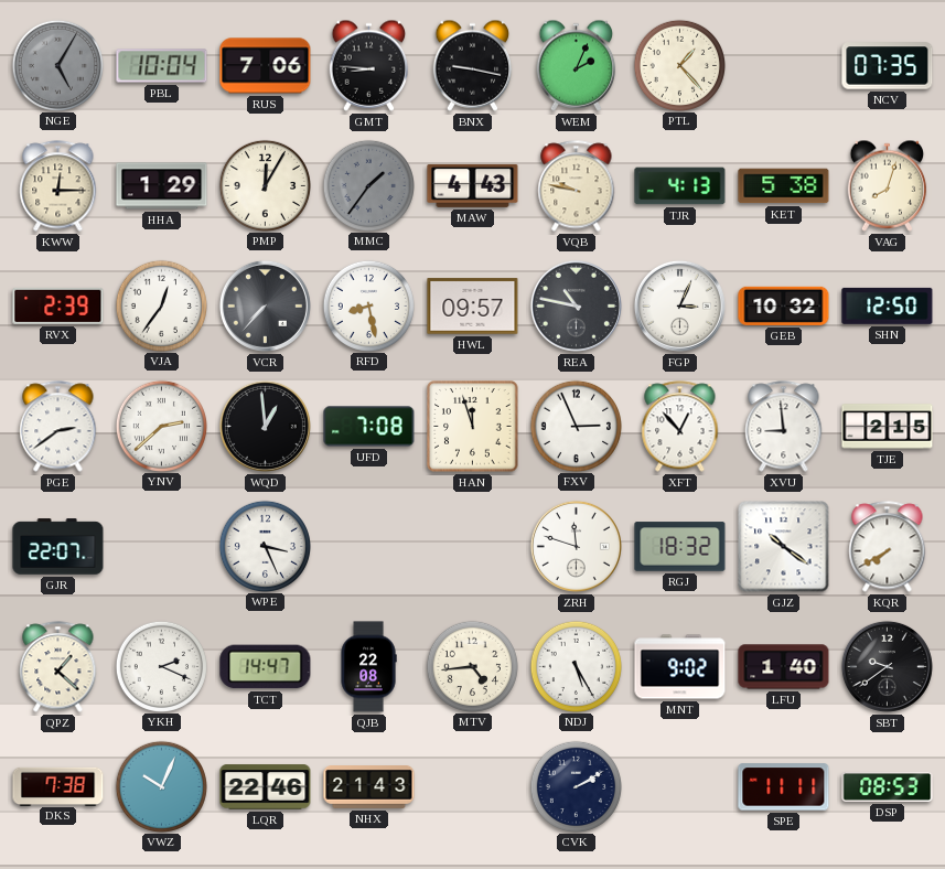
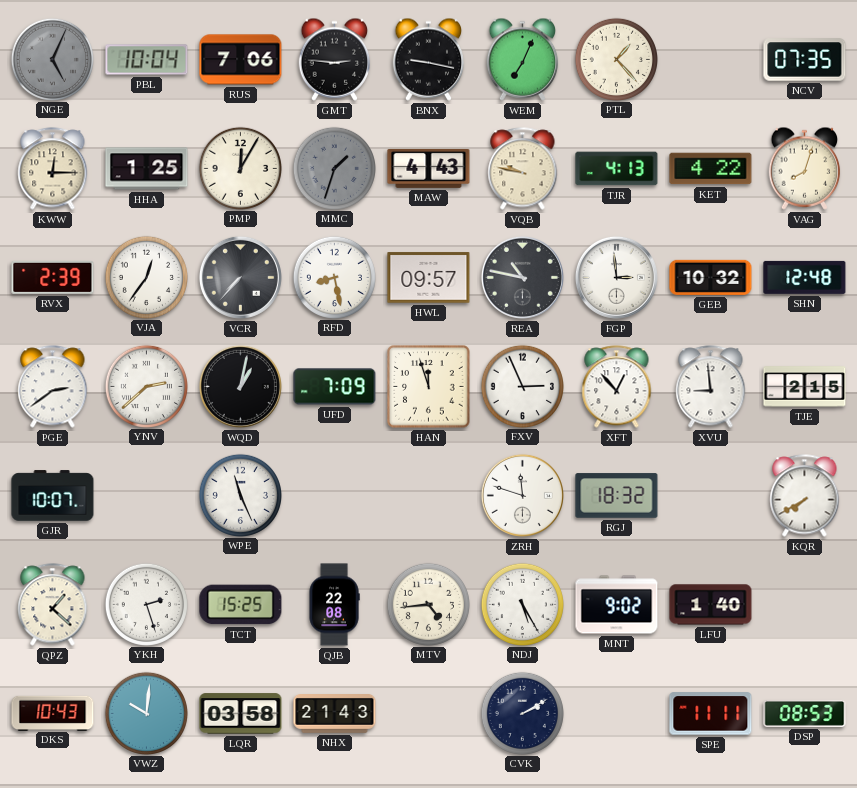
NGE: 5:05 -> 5:04
GMT: 8:46 -> 2:46
WEM: 2:04 -> 7:04
HHA: 1:29 -> 1:25
MMC: 1:36 -> 1:33
KET: 5:38 -> 4:22
FGP: 3:04 -> 2:59
SHN: 12:50 -> 12:48
WQD: 12:59 -> 1:02
UFD: 7:08 -> 7:09
GJR: 22:07 -> 10:07
WPE: 3:26 -> 11:26
GJZ: 10:21 -> none
YKH: 2:19 -> 2:27
TCT: 14:47 -> 15:25
SBT: 9:39 -> none
DKS: 7:38 -> 10:43
VWZ: 10:04 -> 10:01
LQR: 22:46 -> 03:58
